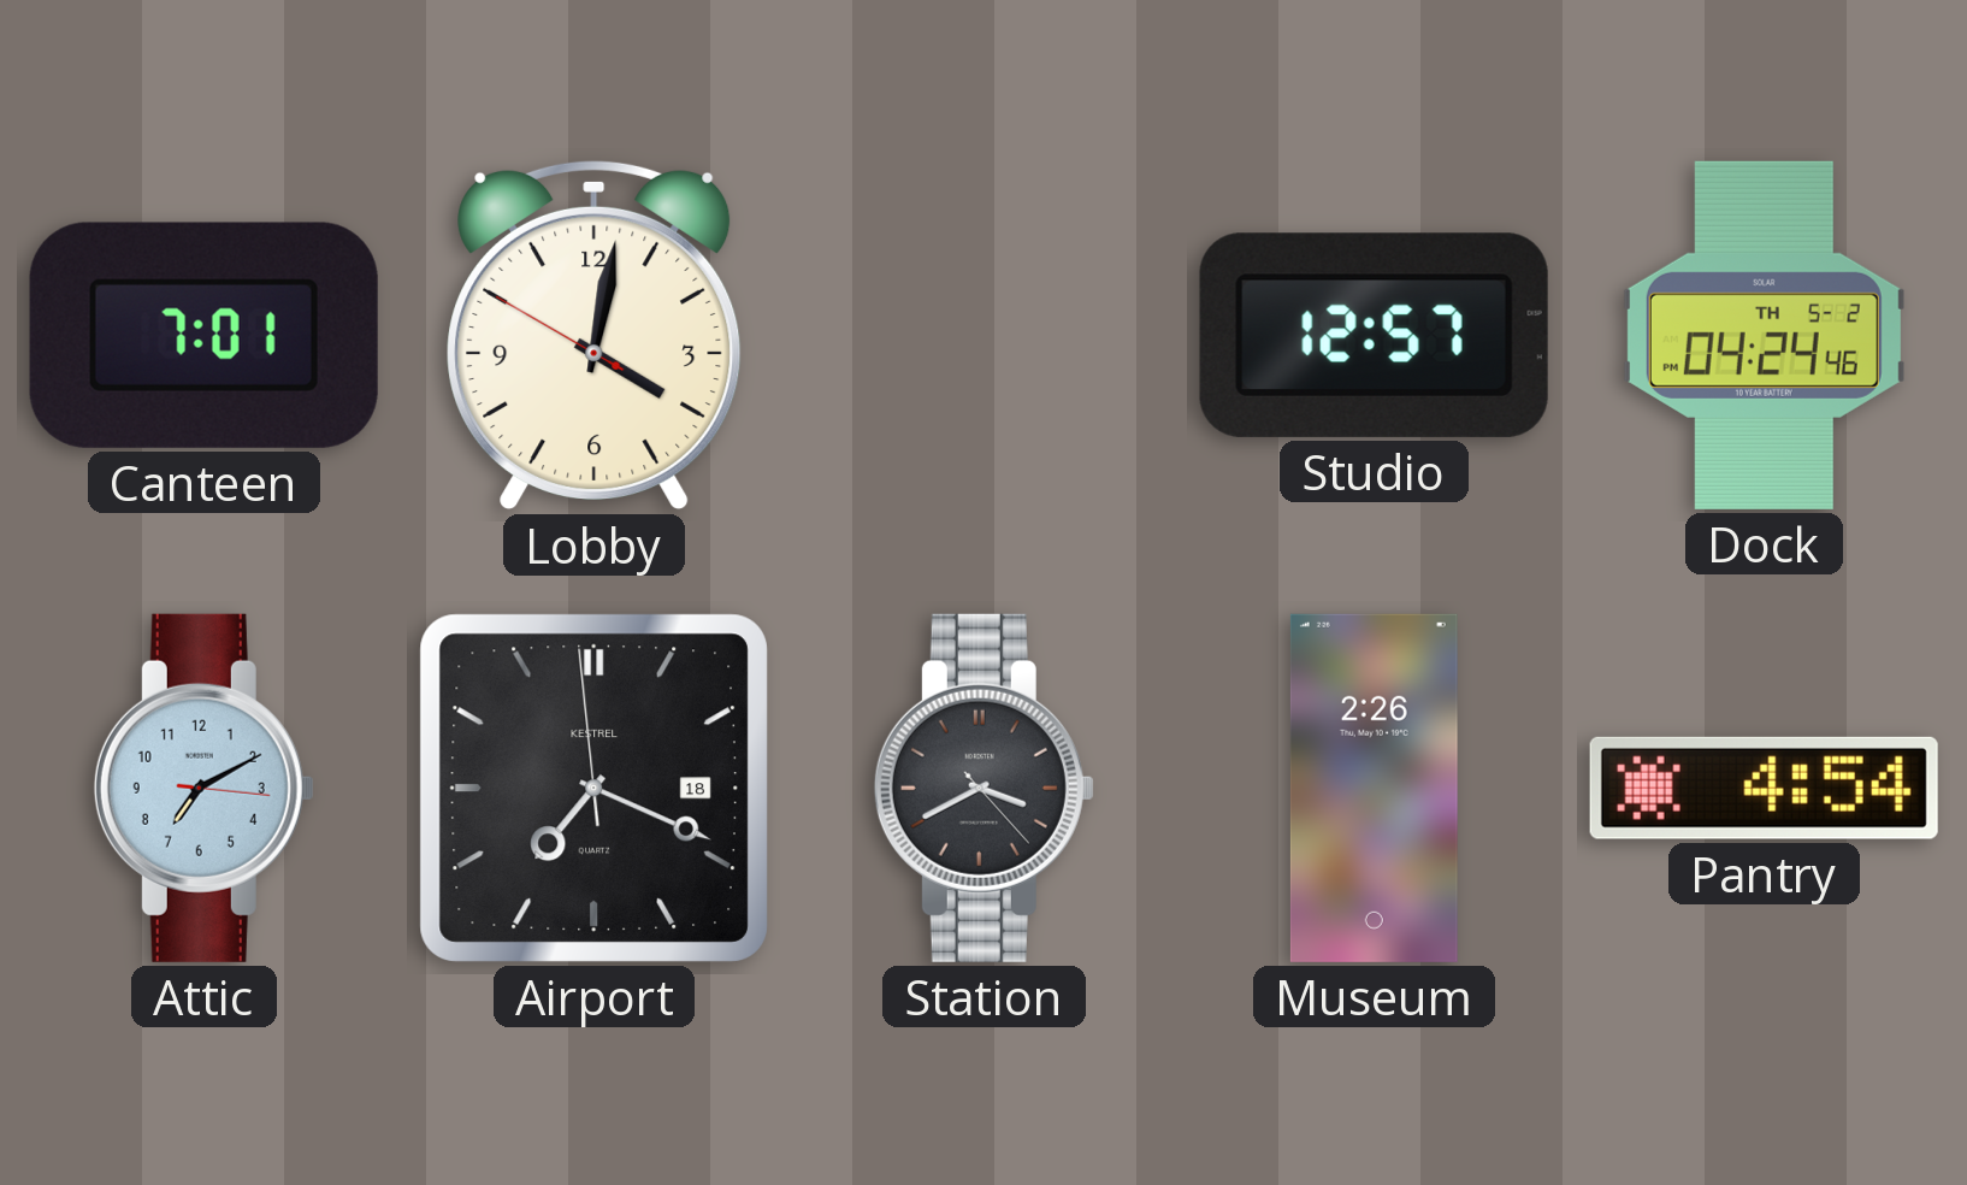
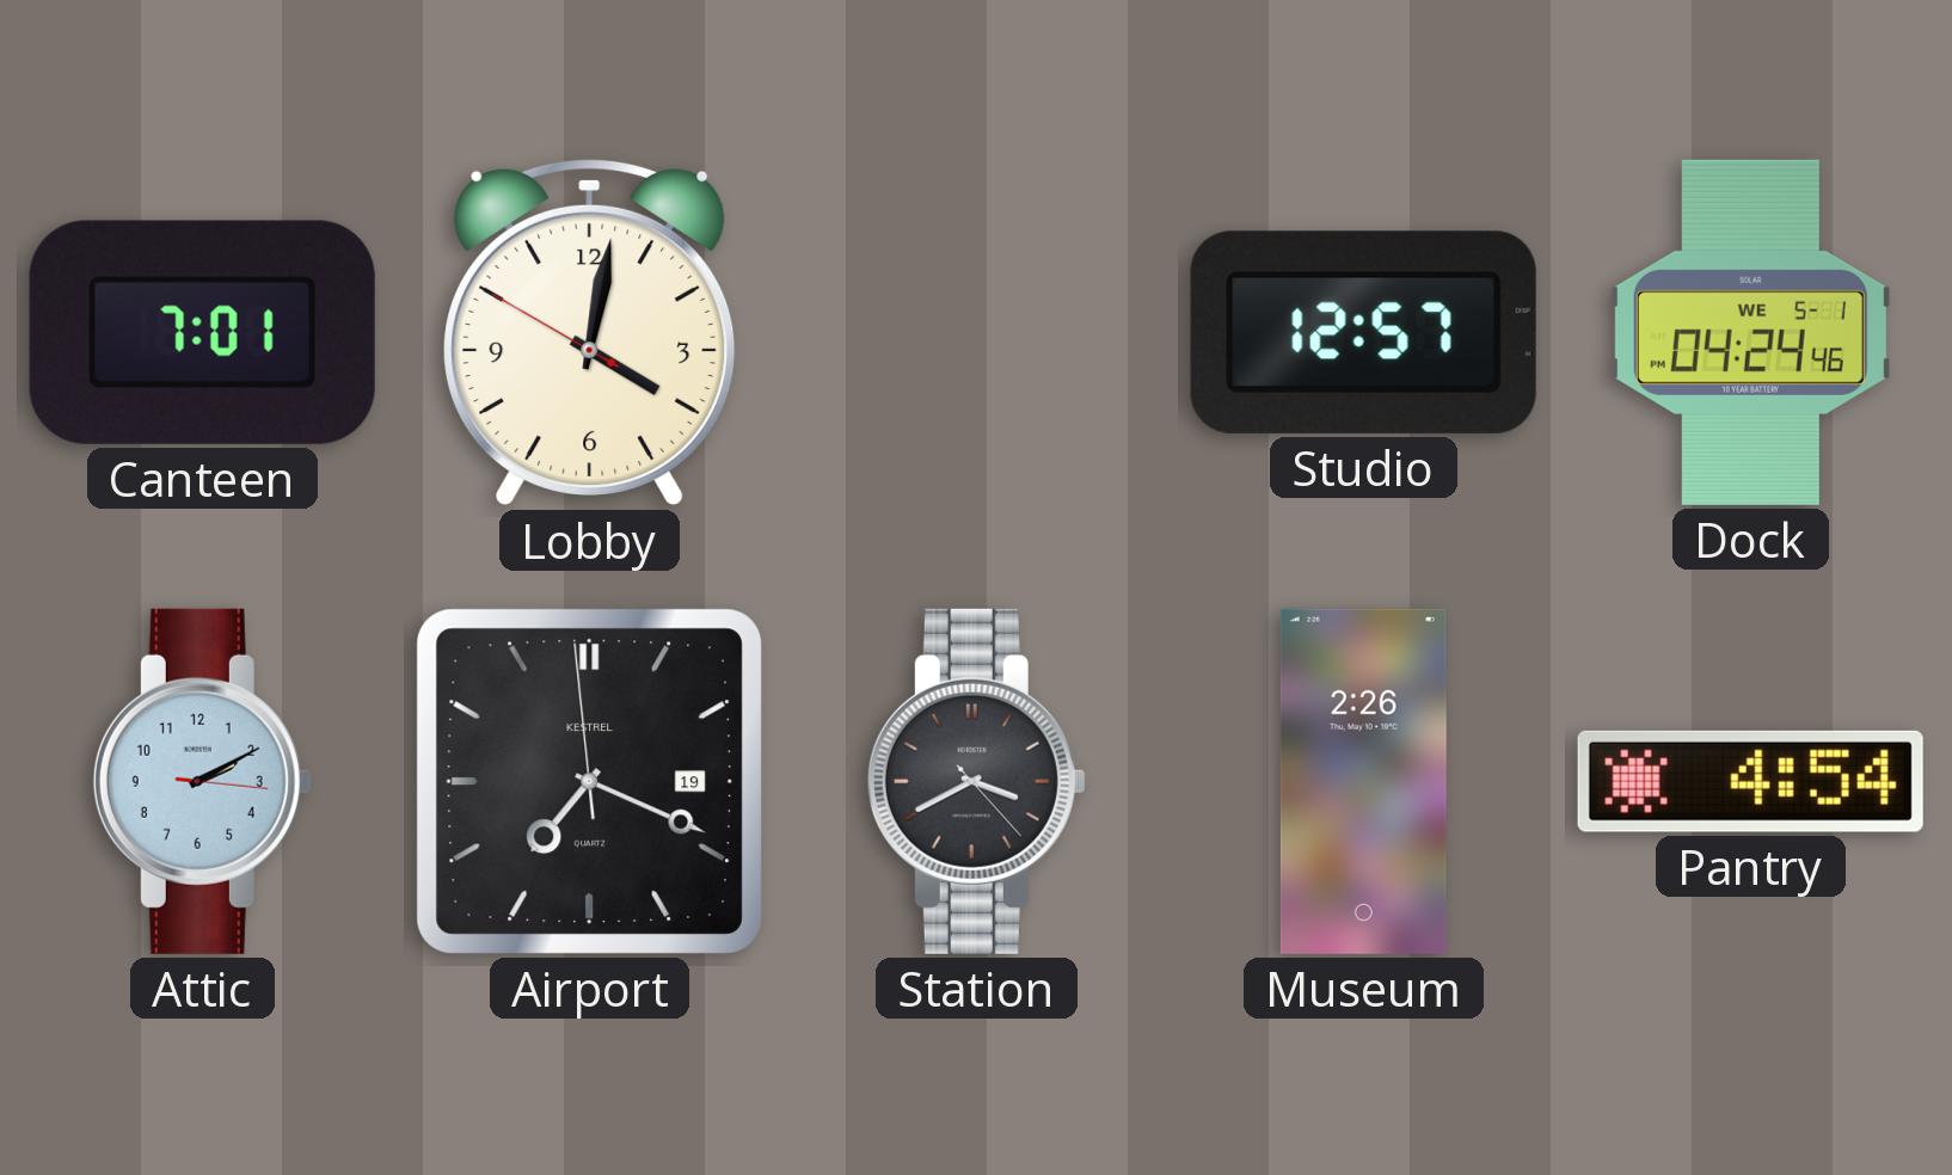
Dock date: TH 5-2 -> WE 5-1
Attic: 7:10 -> 2:10
Airport date: 18 -> 19
